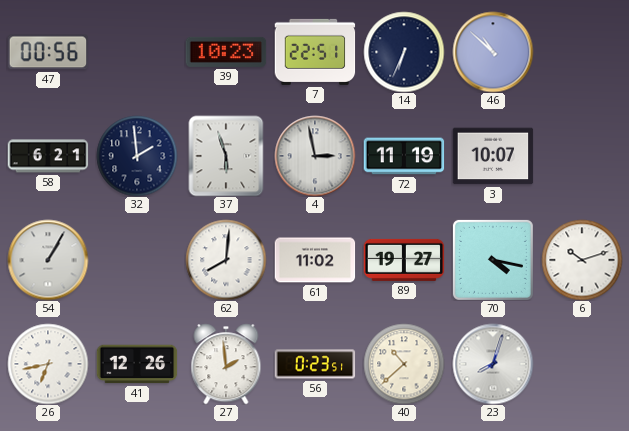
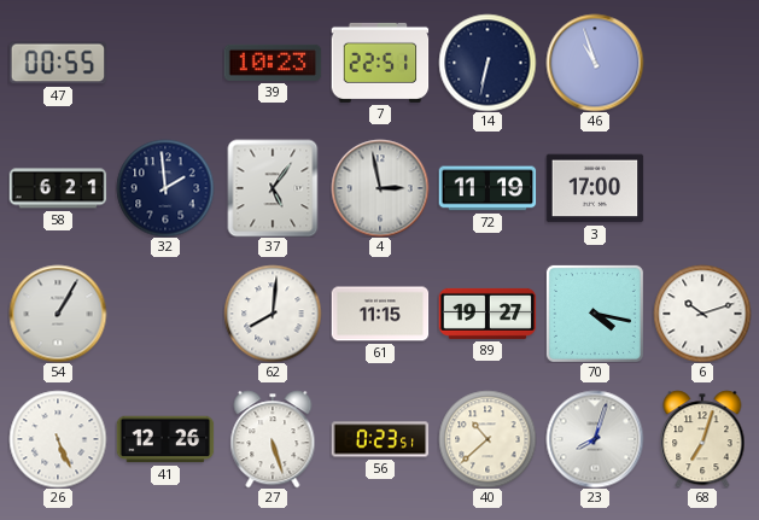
47: 00:56 -> 00:55
14: 6:34 -> 6:32
46: 10:52 -> 10:57
37: 5:57 -> 5:06
3: 10:07 -> 17:00
61: 11:02 -> 11:15
26: 6:43 -> 5:26
27: 1:59 -> 5:27
68: none -> 7:03
